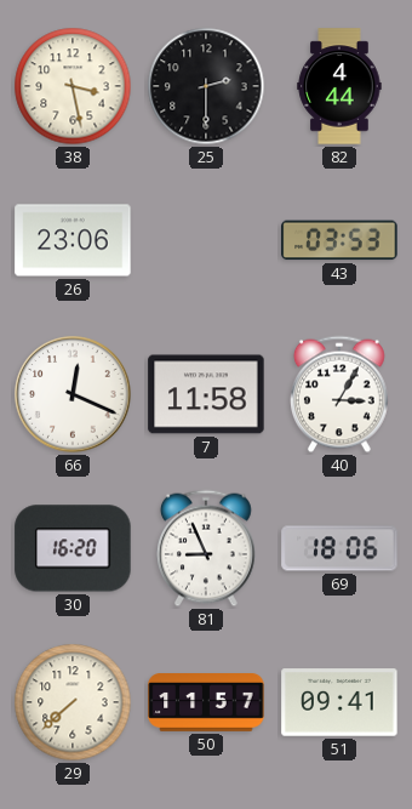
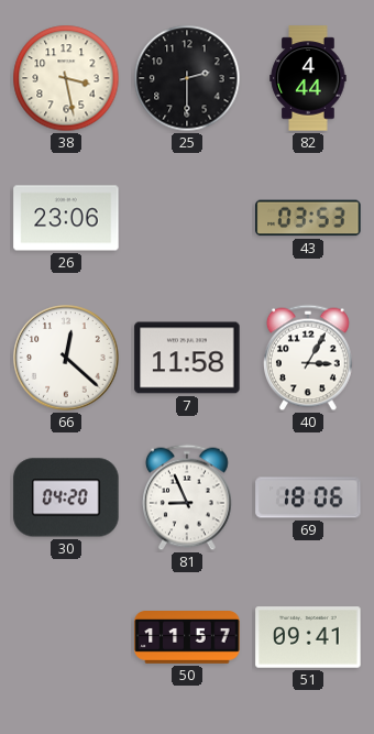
66: 12:19 -> 12:22
30: 16:20 -> 04:20
29: 7:38 -> none
